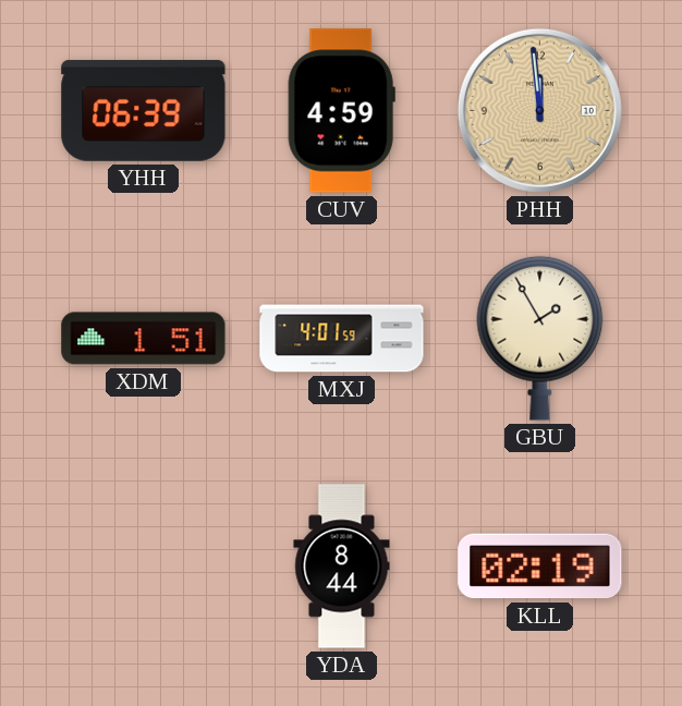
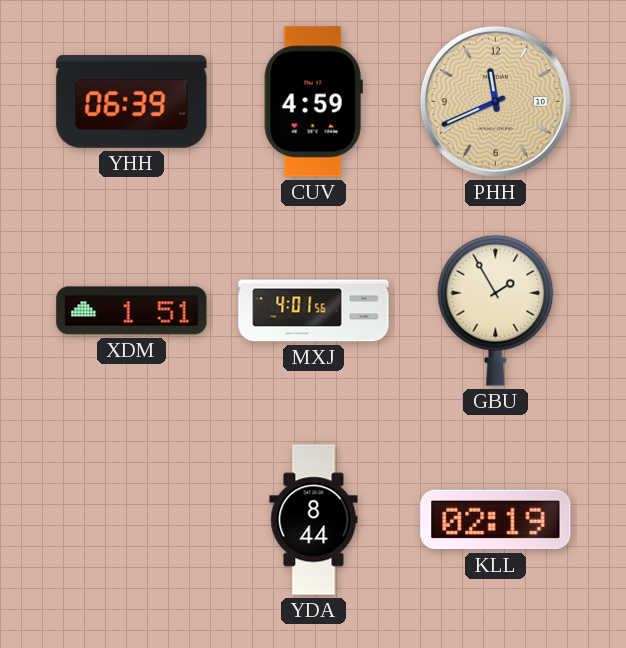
PHH: 11:59 -> 11:41
MXJ: 4:01:59 -> 4:01:56
